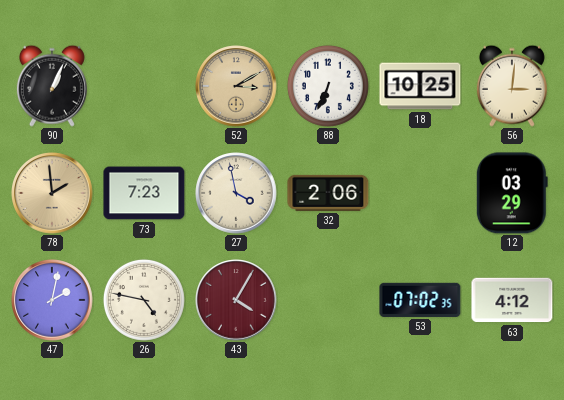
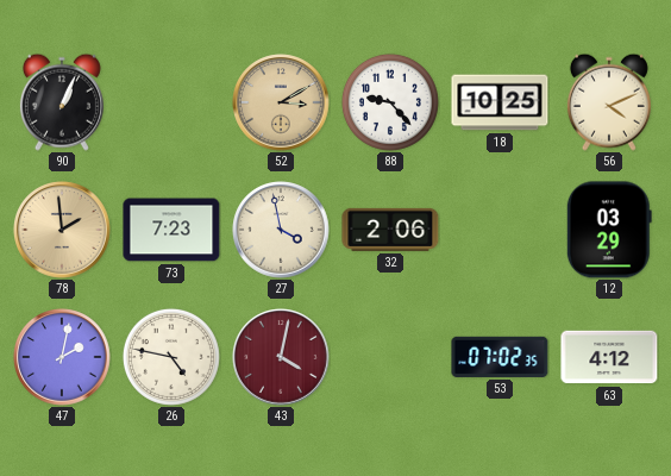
88: 6:34 -> 9:23
56: 3:01 -> 4:11
43: 4:05 -> 4:02
